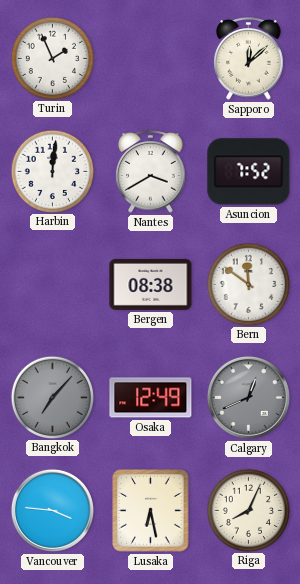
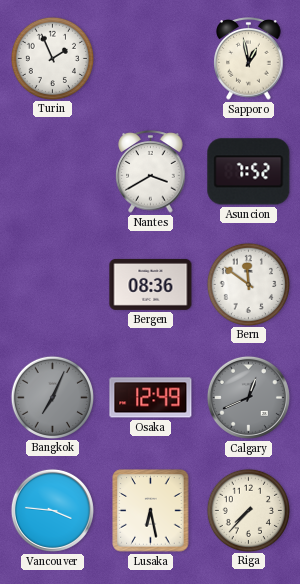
Sapporo: 12:08 -> 12:58
Harbin: 12:01 -> none
Bergen: 08:38 -> 08:36
Bangkok: 7:07 -> 7:04
Riga: 8:04 -> 7:37
